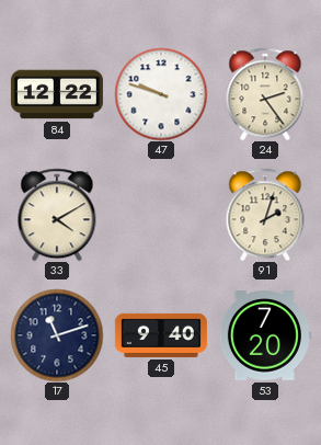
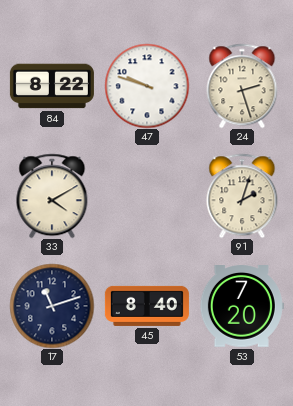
84: 12:22 -> 8:22
24: 2:24 -> 2:27
45: 9:40 -> 8:40
